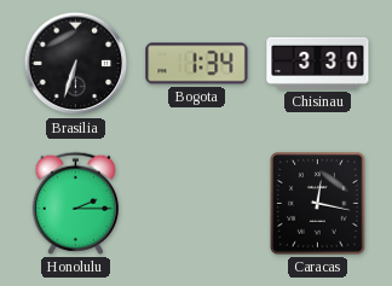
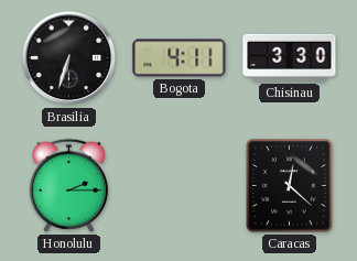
Bogota: 1:34 -> 4:11
Caracas: 12:17 -> 12:22
